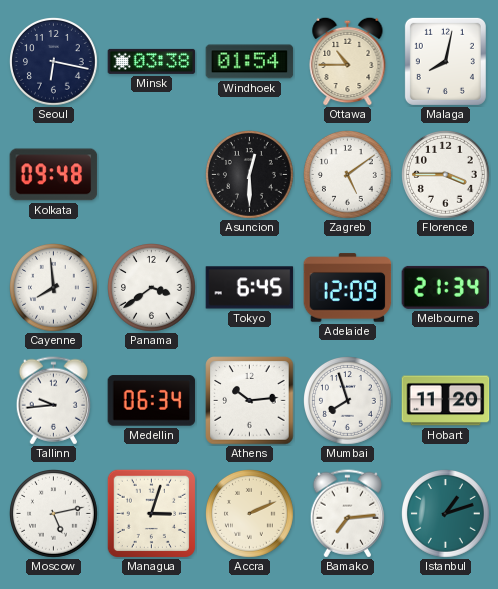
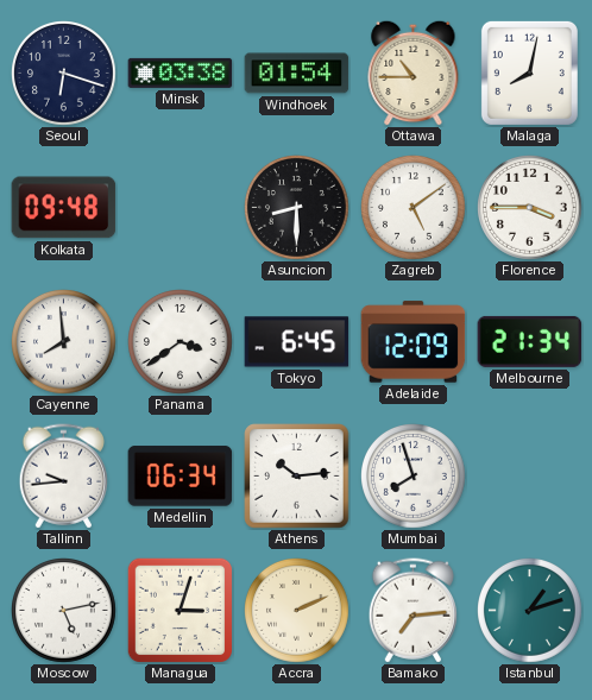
Seoul: 6:17 -> 6:18
Asuncion: 12:30 -> 8:30
Hobart: 11:20 -> none
